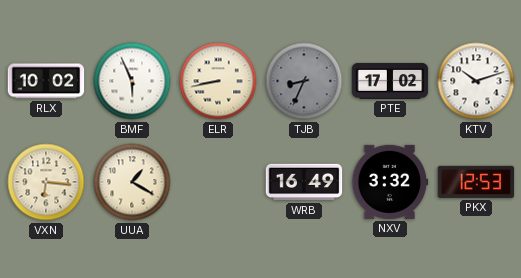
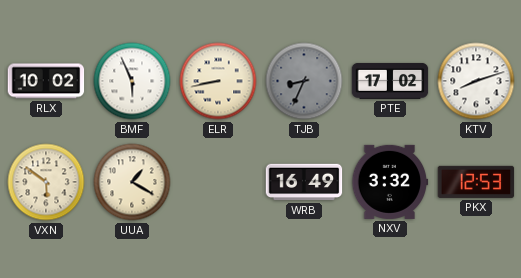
KTV: 10:12 -> 8:12
VXN: 6:16 -> 5:51
